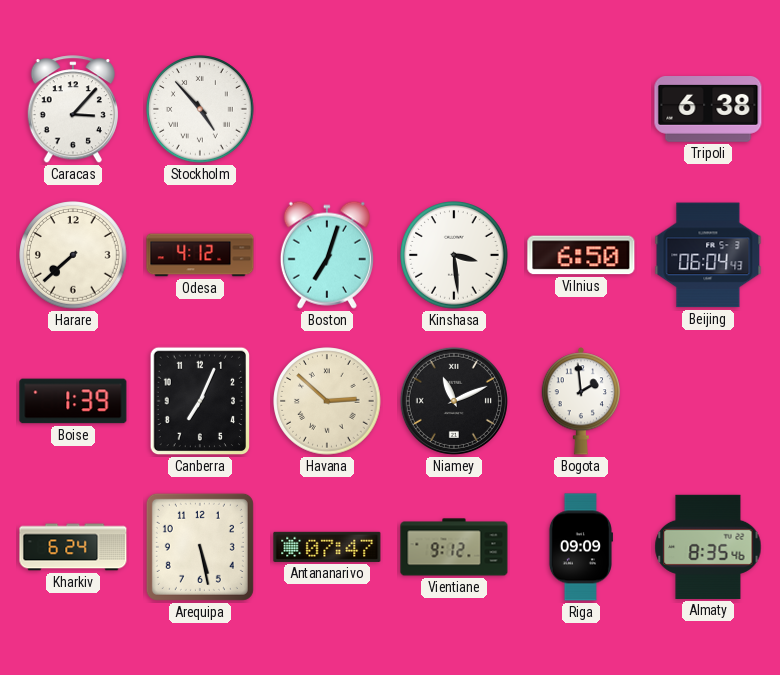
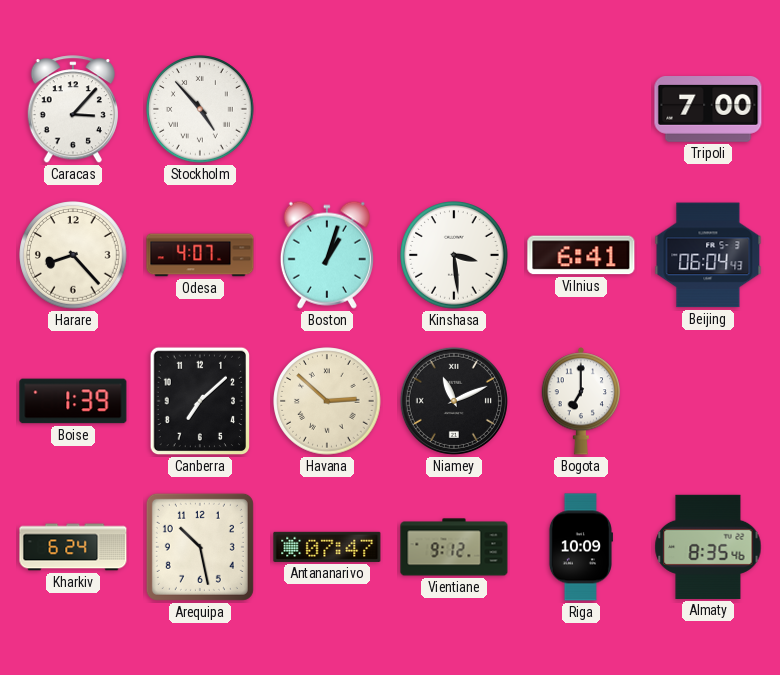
Tripoli: 6:38 -> 7:00
Harare: 7:38 -> 8:23
Odesa: 4:12 -> 4:07
Boston: 7:03 -> 1:03
Vilnius: 6:50 -> 6:41
Canberra: 7:04 -> 7:08
Bogota: 1:59 -> 7:00
Arequipa: 5:28 -> 10:28
Riga: 09:09 -> 10:09
